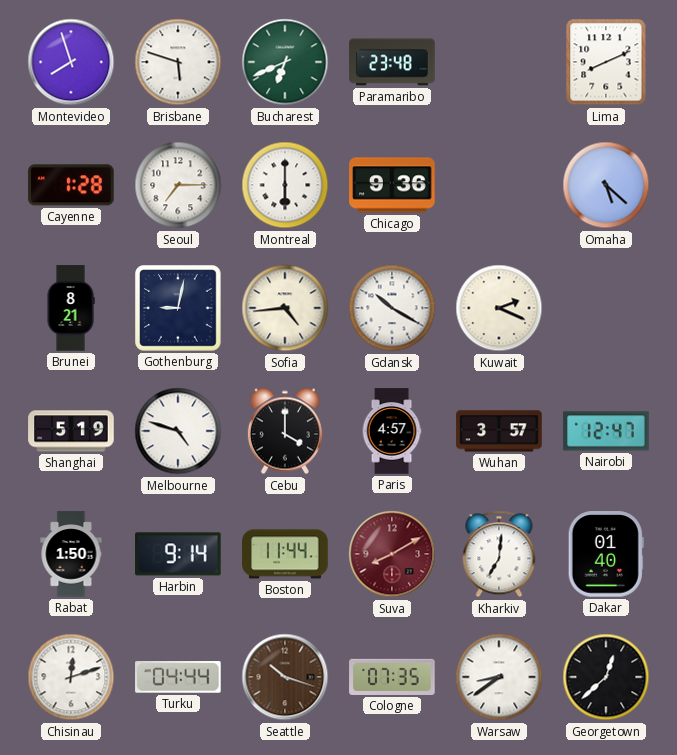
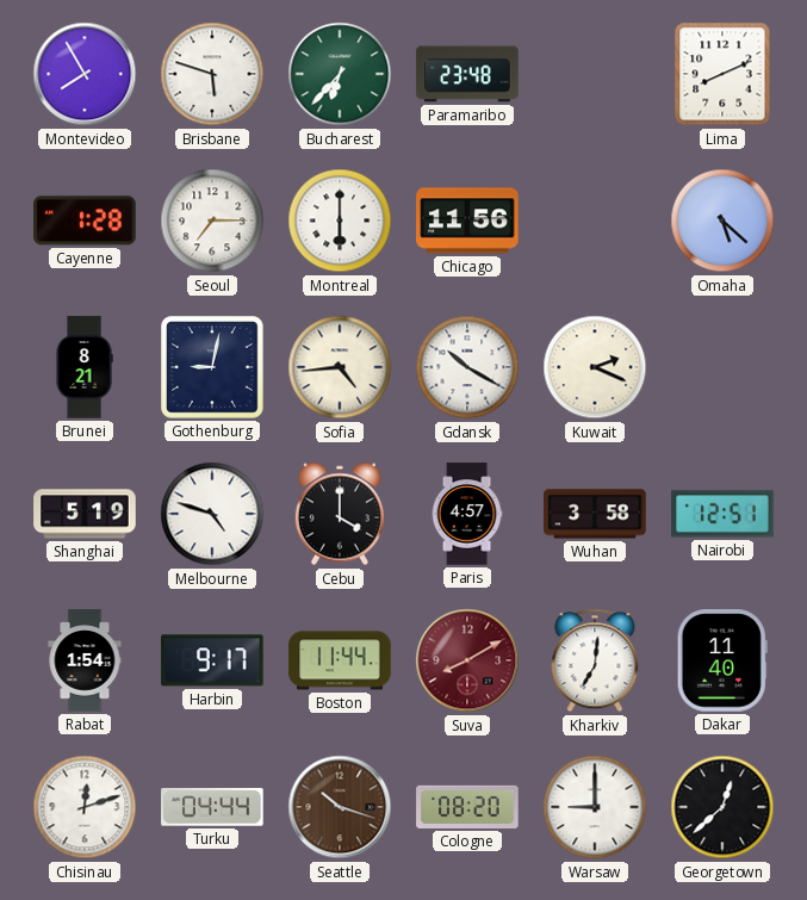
Montevideo: 7:57 -> 7:55
Bucharest: 6:41 -> 6:37
Chicago: 9:36 -> 11:56
Wuhan: 3:57 -> 3:58
Nairobi: 12:47 -> 12:51
Rabat: 1:50 -> 1:54
Harbin: 9:14 -> 9:17
Dakar: 01:40 -> 11:40
Cologne: 07:35 -> 08:20
Warsaw: 8:39 -> 9:00
